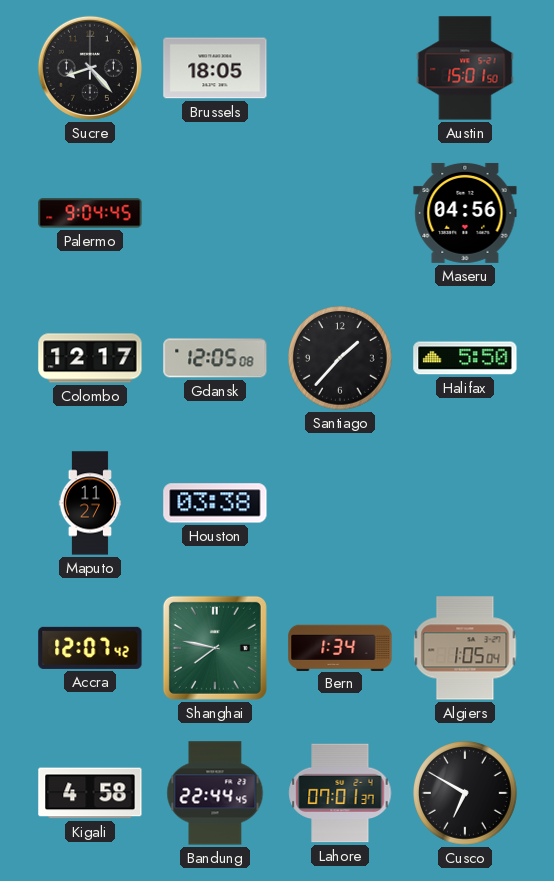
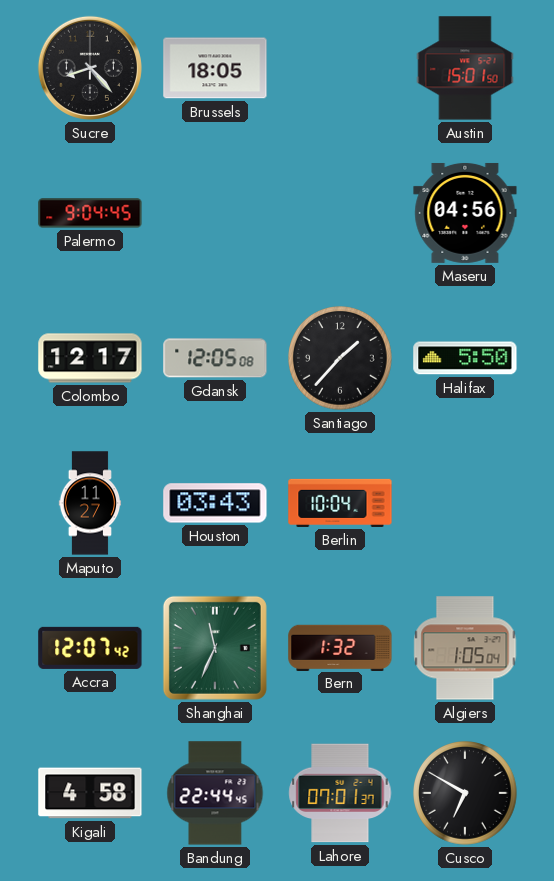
Houston: 03:38 -> 03:43
Berlin: none -> 10:04
Shanghai: 7:47 -> 11:34
Bern: 1:34 -> 1:32
